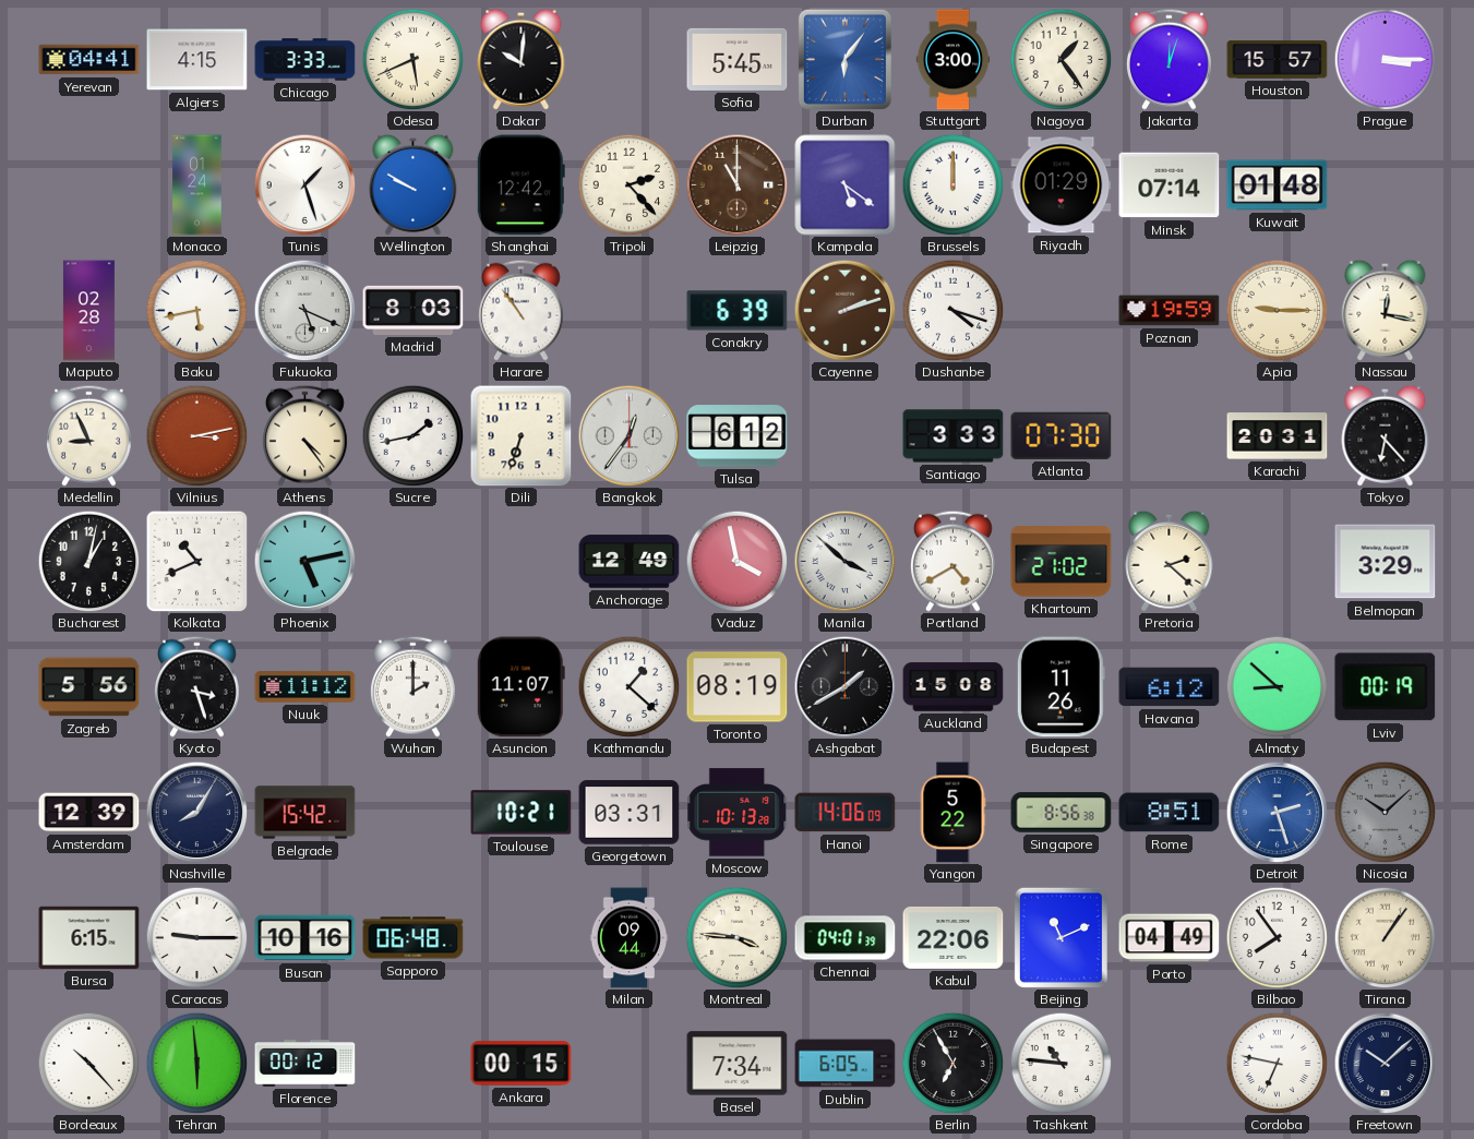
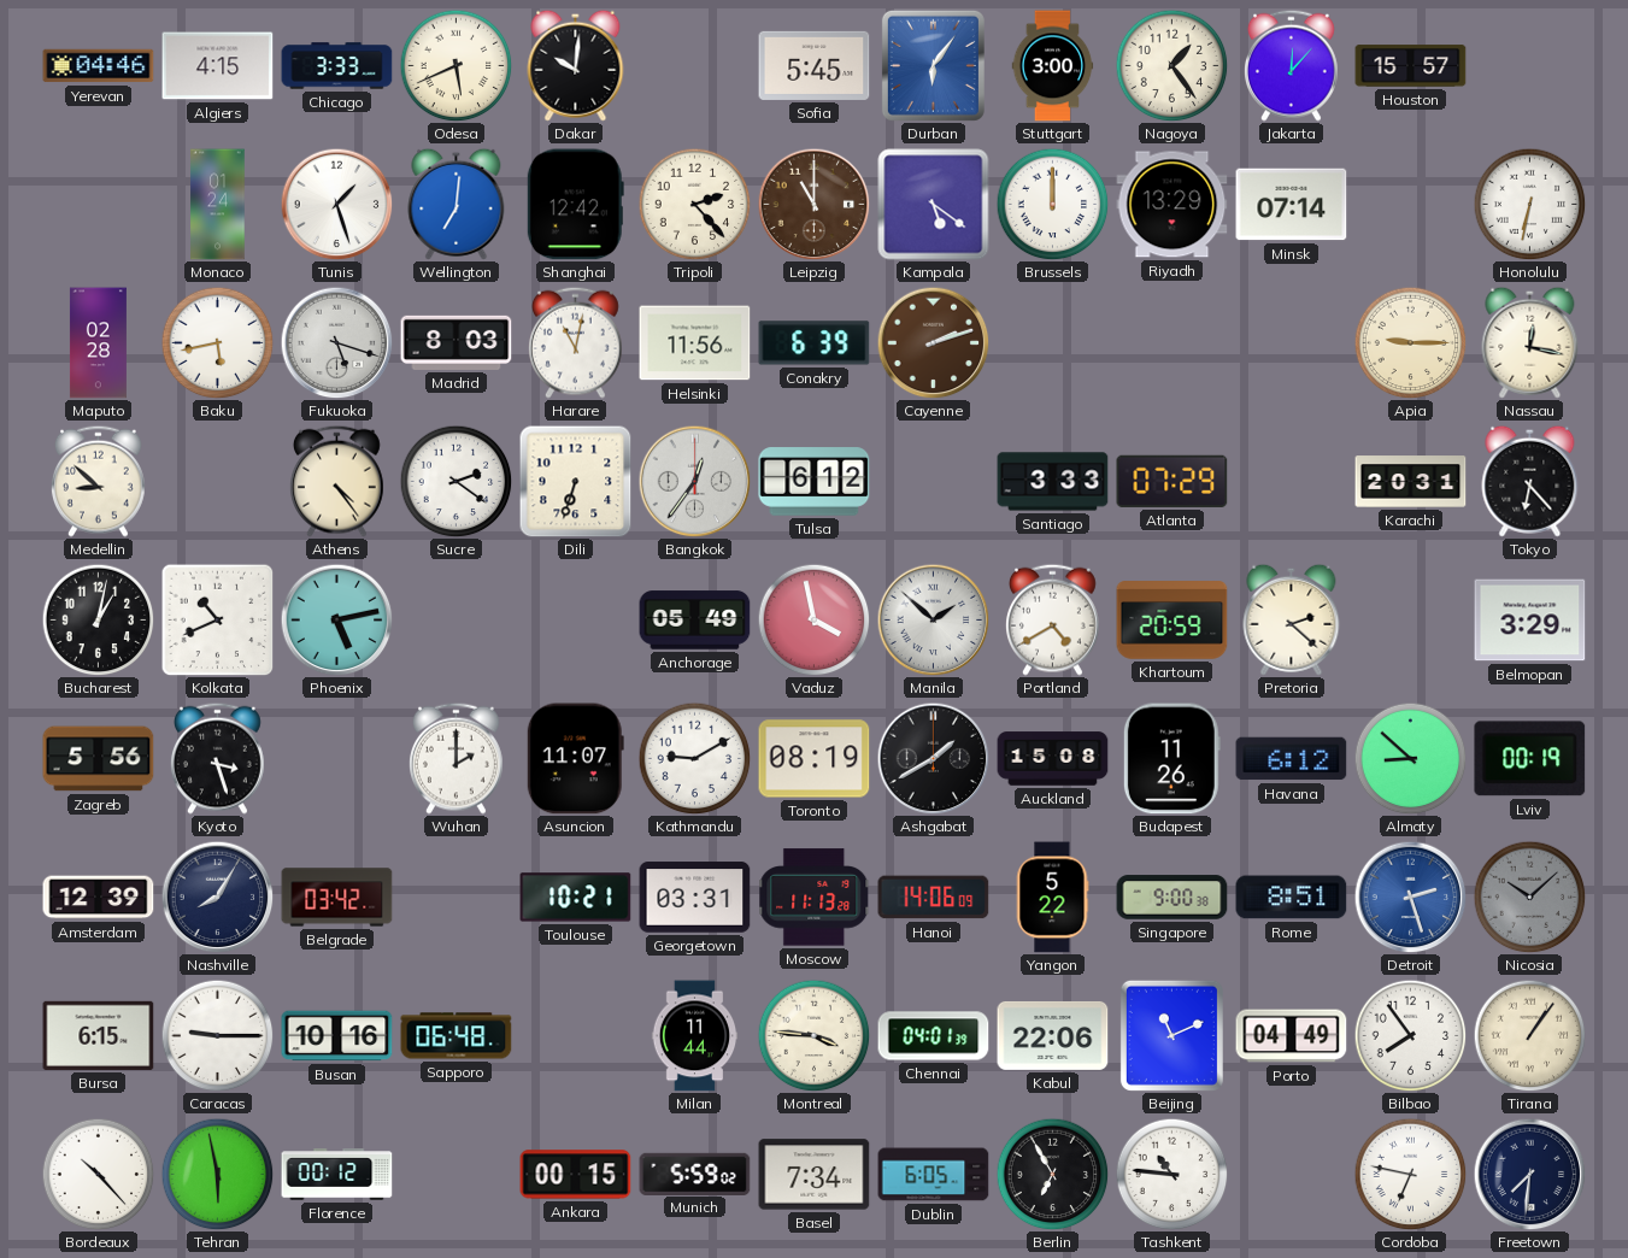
Yerevan: 04:41 -> 04:46
Jakarta: 12:03 -> 12:07
Prague: 3:15 -> none
Wellington: 9:50 -> 7:01
Riyadh: 01:29 -> 13:29
Kuwait: 01:48 -> none
Honolulu: none -> 6:32
Fukuoka: 5:19 -> 5:18
Harare: 10:54 -> 11:02
Helsinki: none -> 11:56
Dushanbe: 4:18 -> none
Poznan: 19:59 -> none
Medellin: 8:56 -> 8:52
Vilnius: 3:13 -> none
Sucre: 1:43 -> 2:21
Atlanta: 07:30 -> 07:29
Anchorage: 12:49 -> 05:49
Manila: 3:52 -> 1:52
Khartoum: 21:02 -> 20:59
Nuuk: 11:12 -> none
Kathmandu: 1:22 -> 9:10
Belgrade: 15:42 -> 03:42
Moscow: 10:13 -> 11:13
Singapore: 8:56 -> 9:00
Milan: 09:44 -> 11:44
Tehran: 5:59 -> 5:58
Munich: none -> 5:59
Freetown: 10:08 -> 7:31
